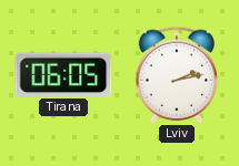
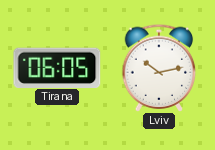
Lviv: 2:13 -> 10:13
